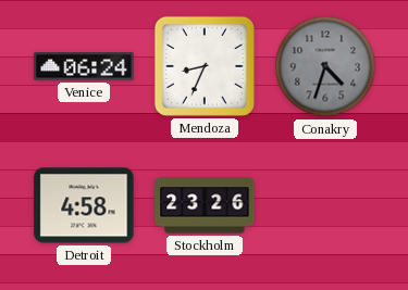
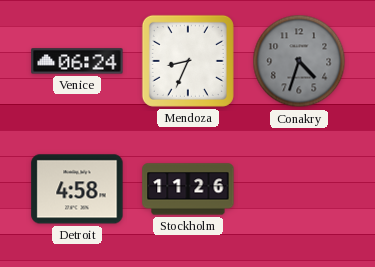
Stockholm: 23:26 -> 11:26
